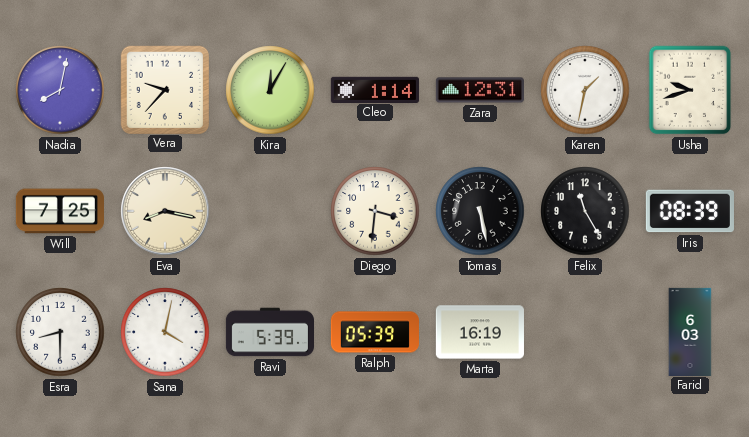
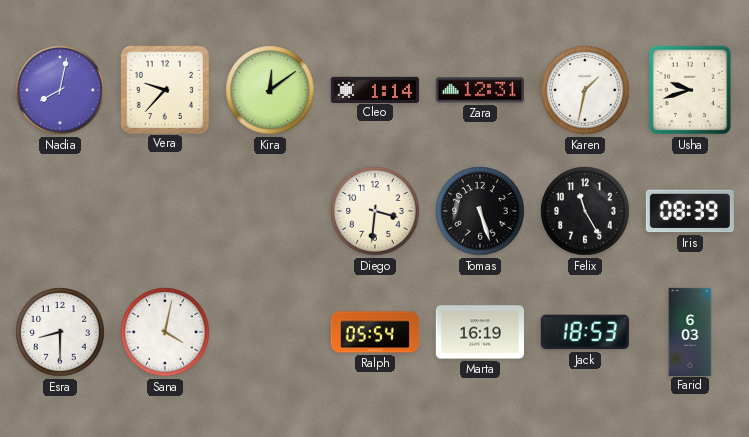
Kira: 12:05 -> 12:09
Will: 7:25 -> none
Eva: 8:17 -> none
Tomas: 5:28 -> 5:27
Ravi: 5:39 -> none
Ralph: 05:39 -> 05:54
Jack: none -> 18:53
